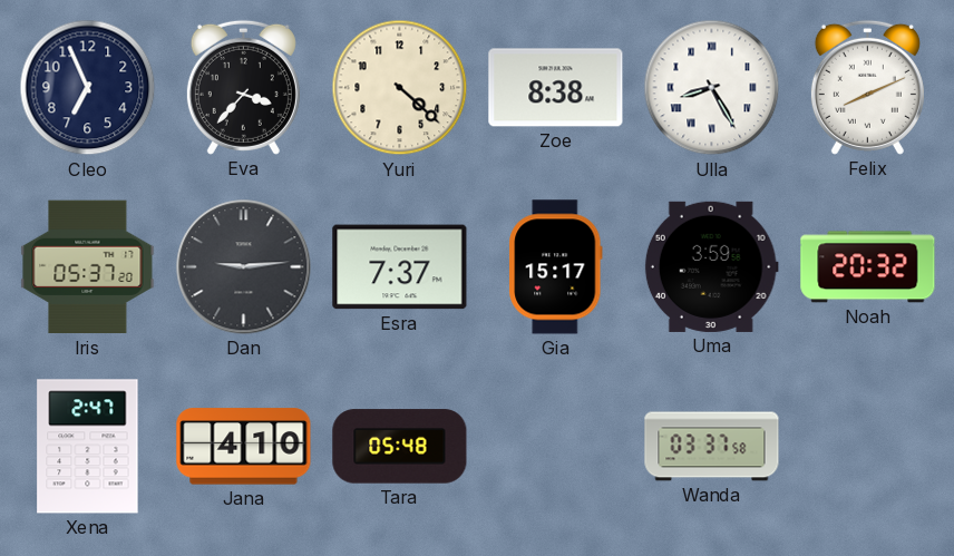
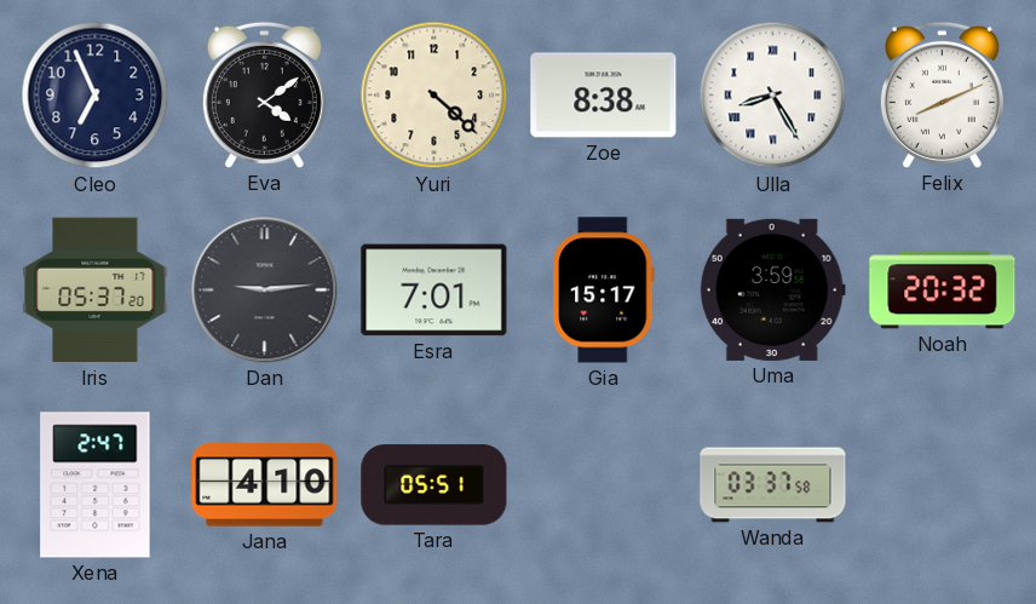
Eva: 3:37 -> 4:09
Esra: 7:37 -> 7:01
Tara: 05:48 -> 05:51
